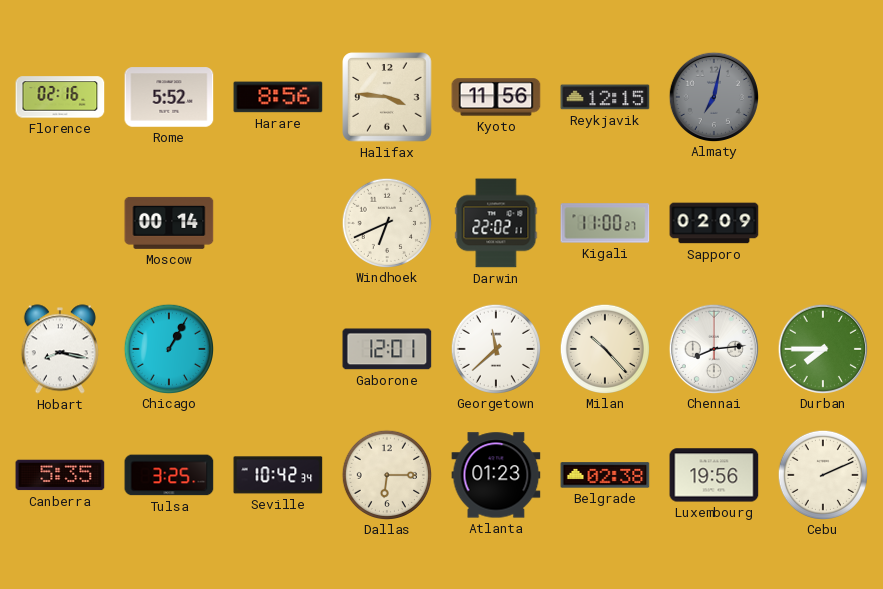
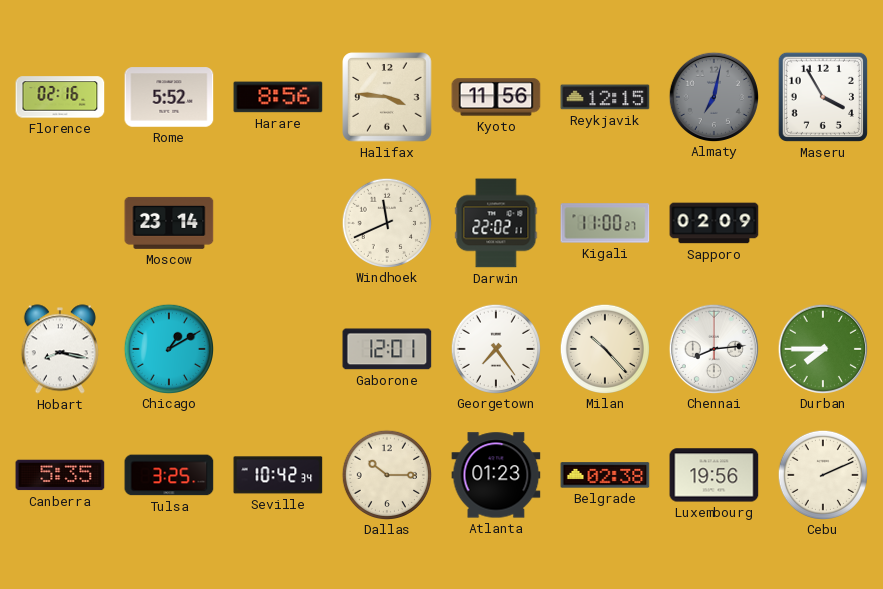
Maseru: none -> 3:55
Moscow: 00:14 -> 23:14
Windhoek: 6:41 -> 11:41
Chicago: 1:05 -> 1:10
Georgetown: 11:38 -> 7:24
Dallas: 6:15 -> 10:15
